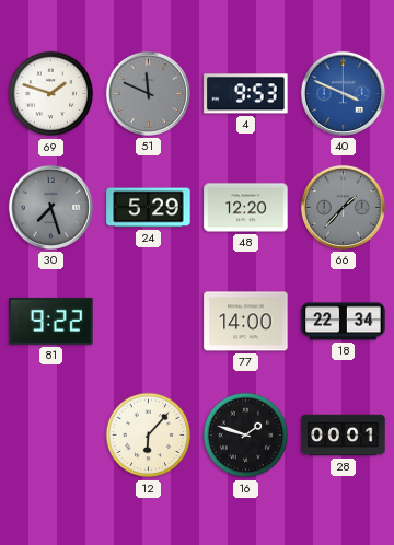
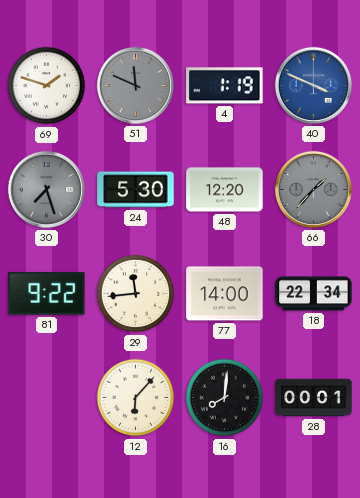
4: 9:53 -> 1:19
24: 5:29 -> 5:30
29: none -> 11:44
16: 1:48 -> 8:01
